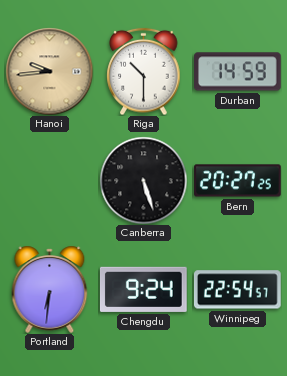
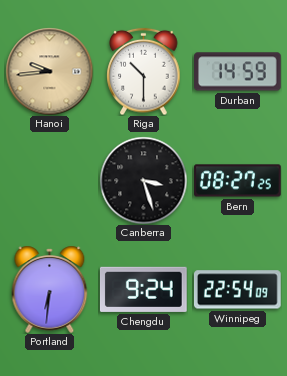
Canberra: 5:27 -> 3:27
Bern: 20:27 -> 08:27
Winnipeg: 22:54:57 -> 22:54:09
